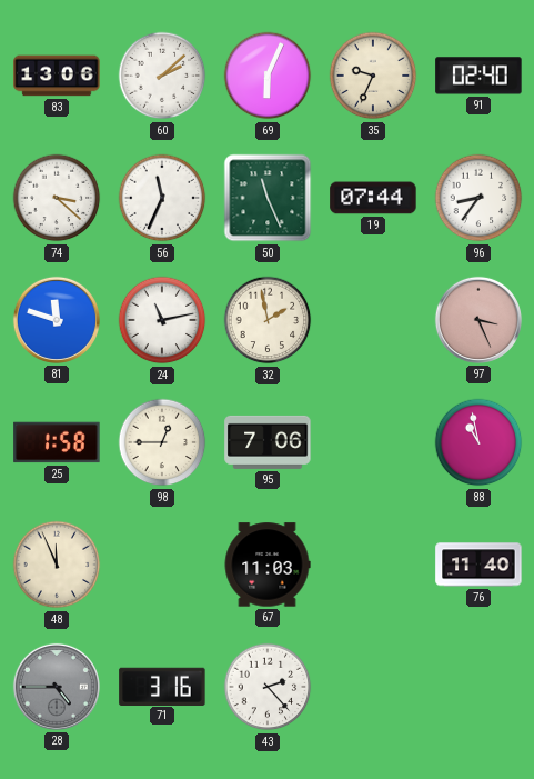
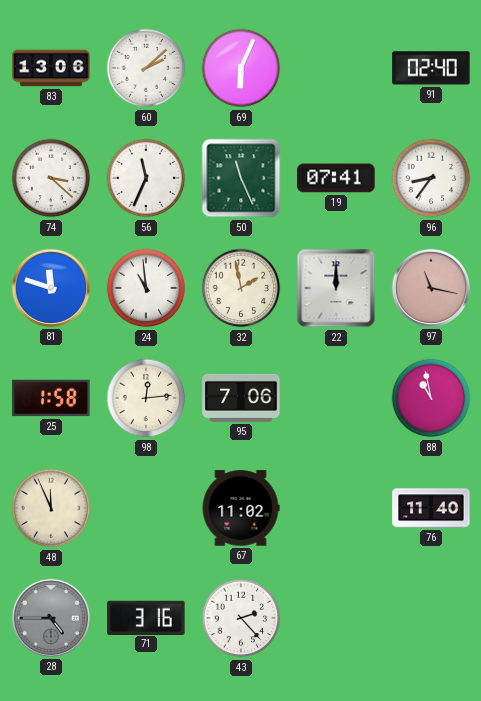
35: 9:34 -> none
19: 07:44 -> 07:41
24: 11:13 -> 10:59
22: none -> 12:00
97: 3:26 -> 11:17
98: 12:45 -> 12:14
67: 11:03 -> 11:02
